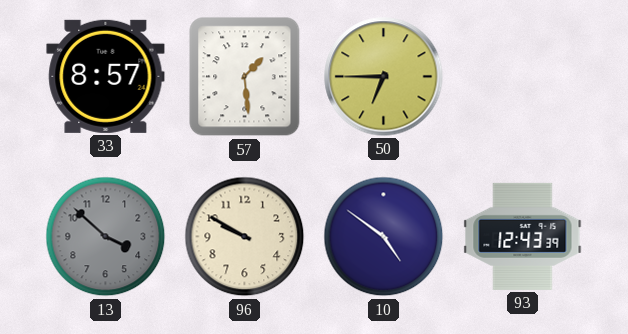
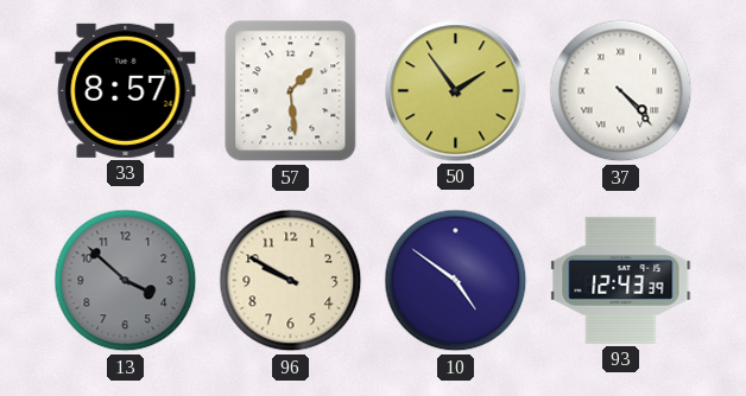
50: 6:45 -> 1:54
37: none -> 4:23
